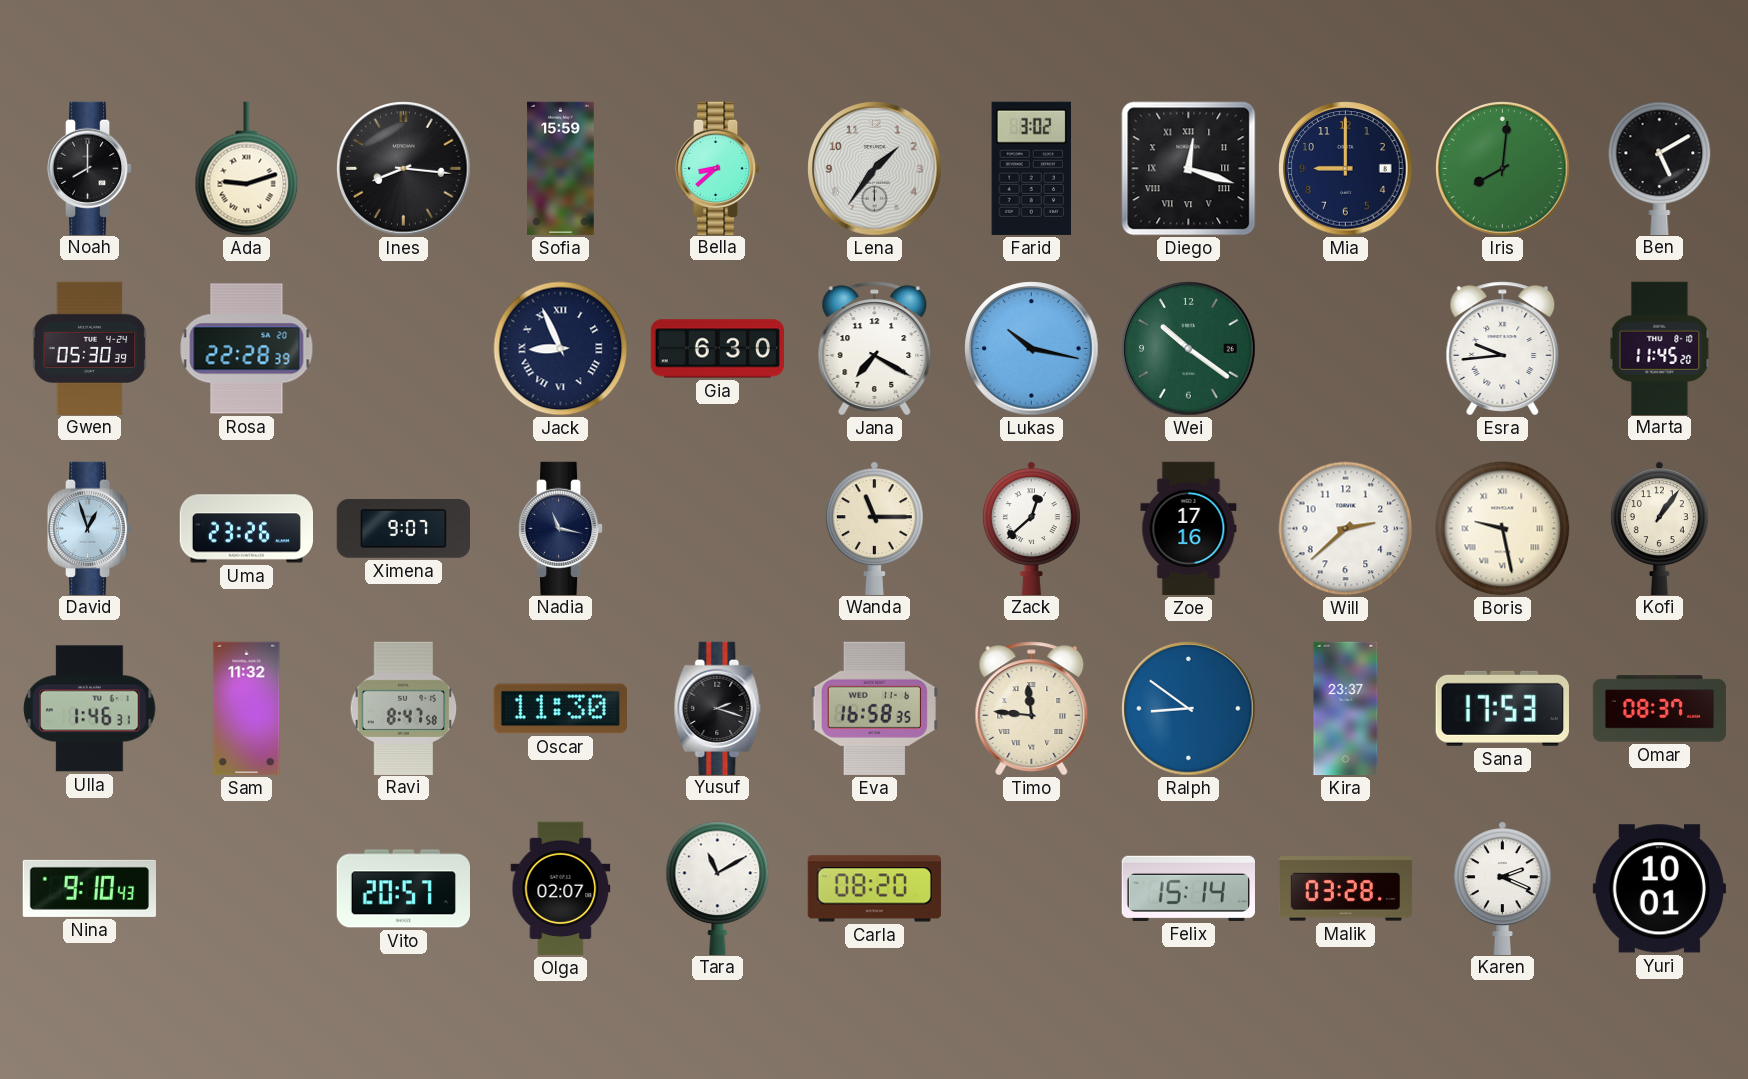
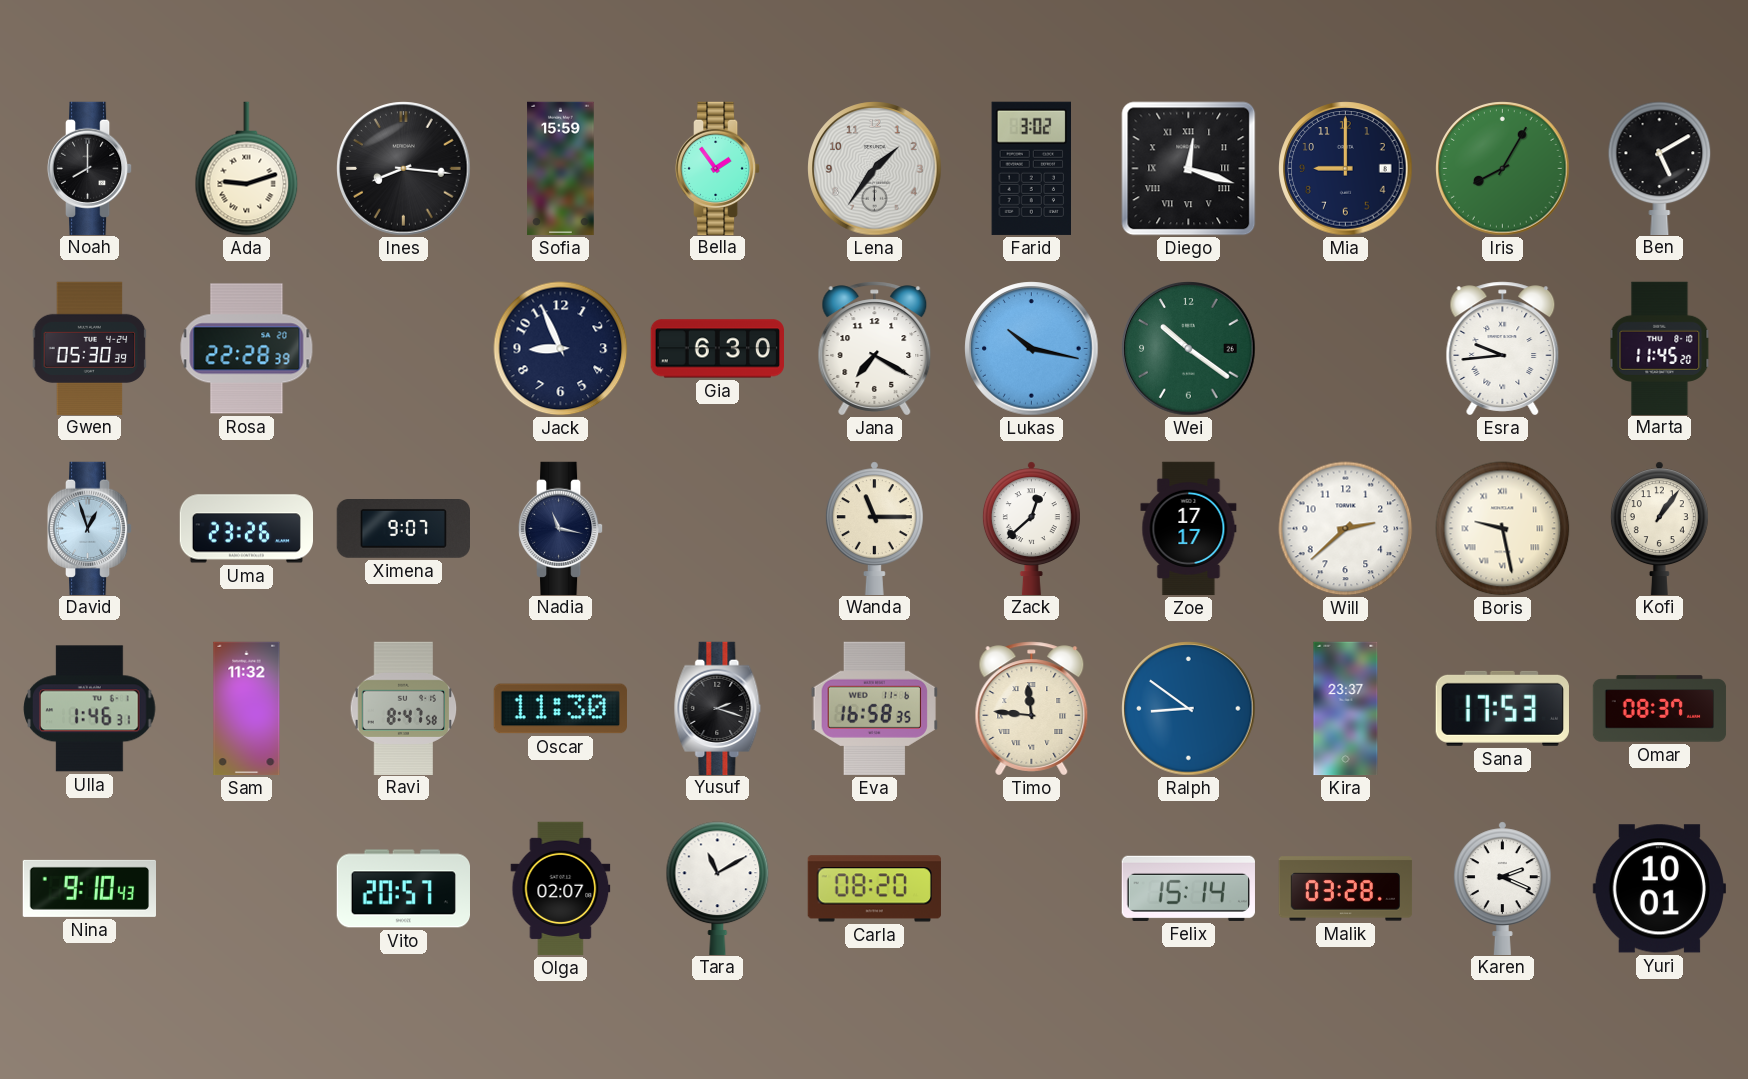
Bella: 8:38 -> 1:54
Iris: 8:01 -> 8:05
Jack numerals: Roman -> Arabic
Zoe: 17:16 -> 17:17
